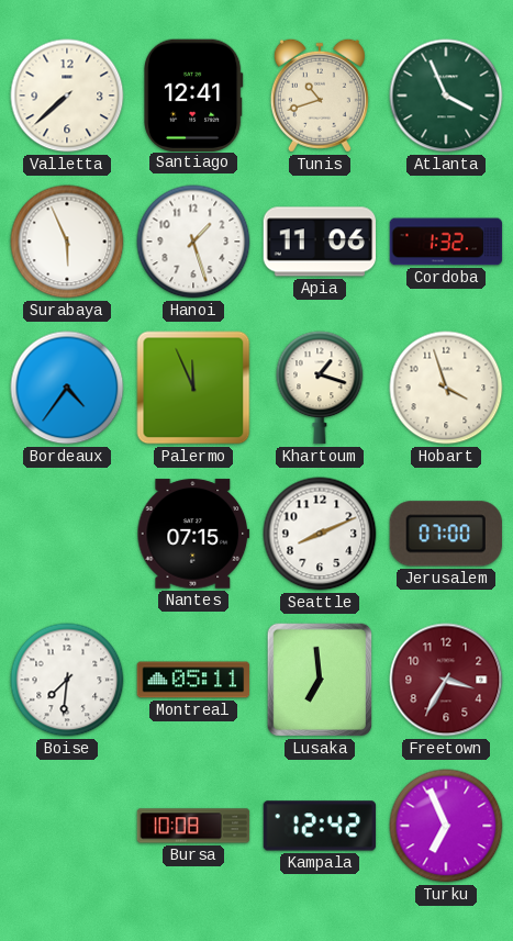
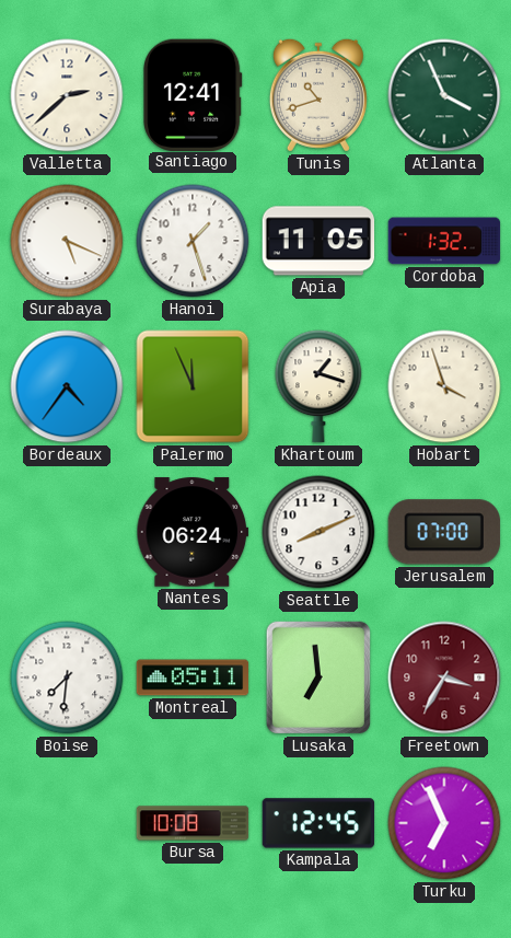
Valletta: 7:38 -> 2:38
Surabaya: 5:56 -> 5:19
Apia: 11:06 -> 11:05
Nantes: 07:15 -> 06:24
Kampala: 12:42 -> 12:45
